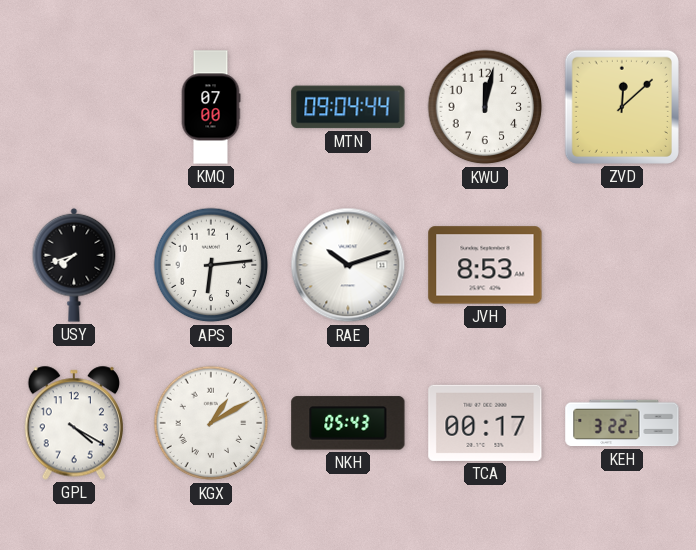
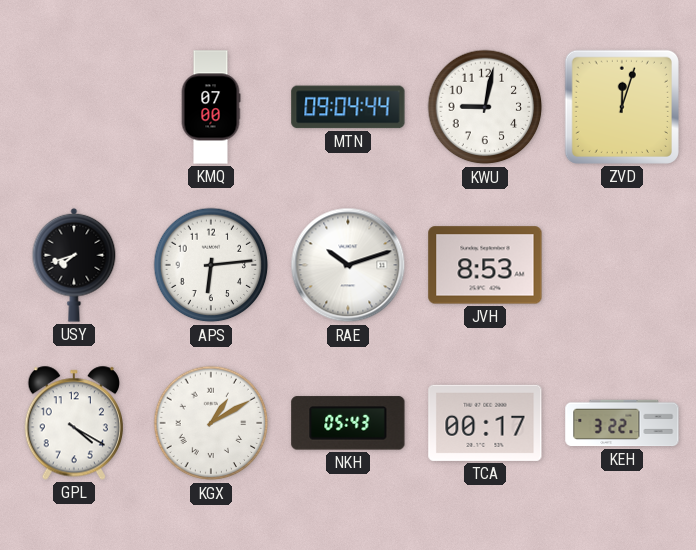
KWU: 12:02 -> 9:02
ZVD: 12:08 -> 12:03
